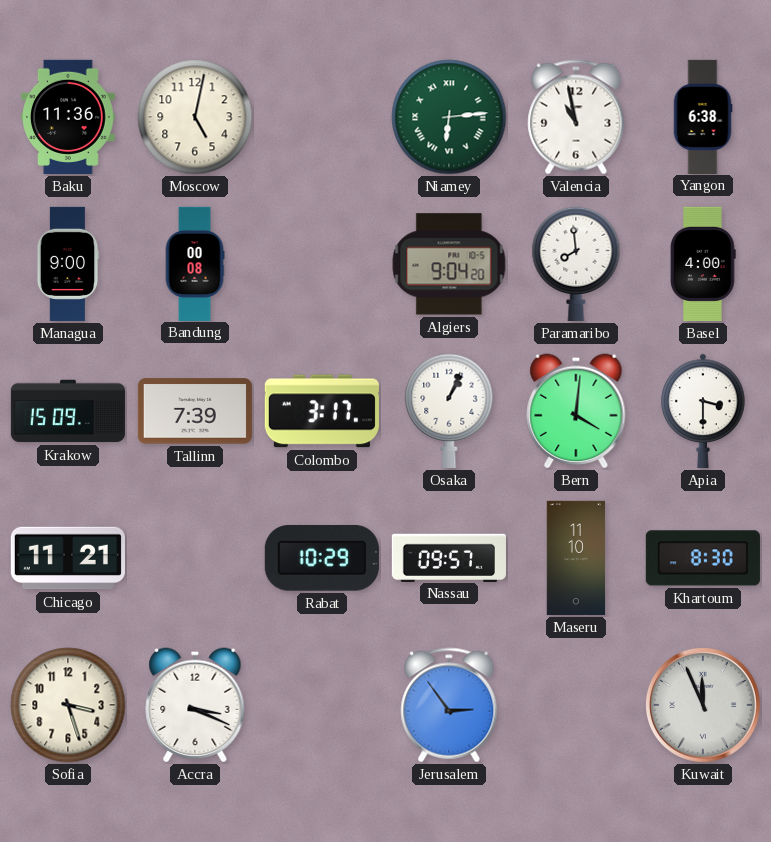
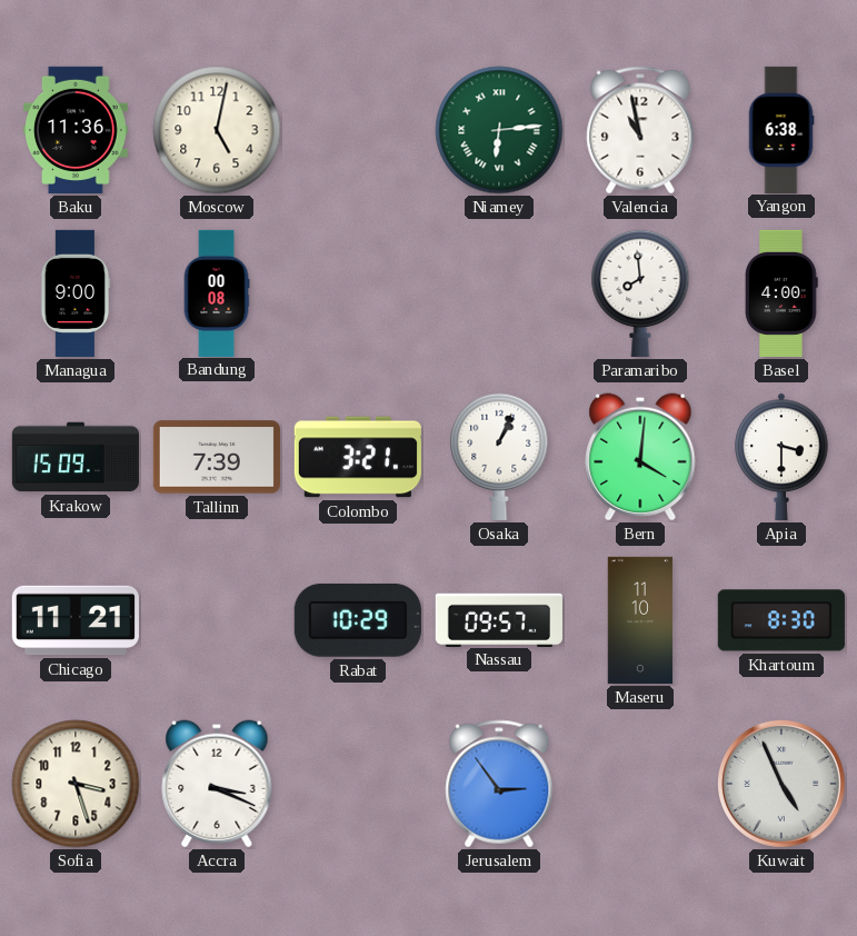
Algiers: 9:04 -> none
Colombo: 3:17 -> 3:21
Kuwait: 11:56 -> 4:56
